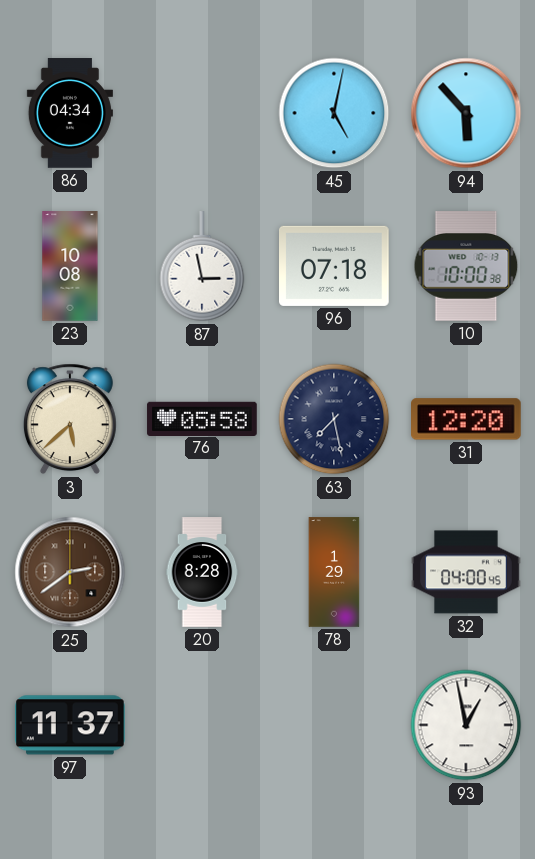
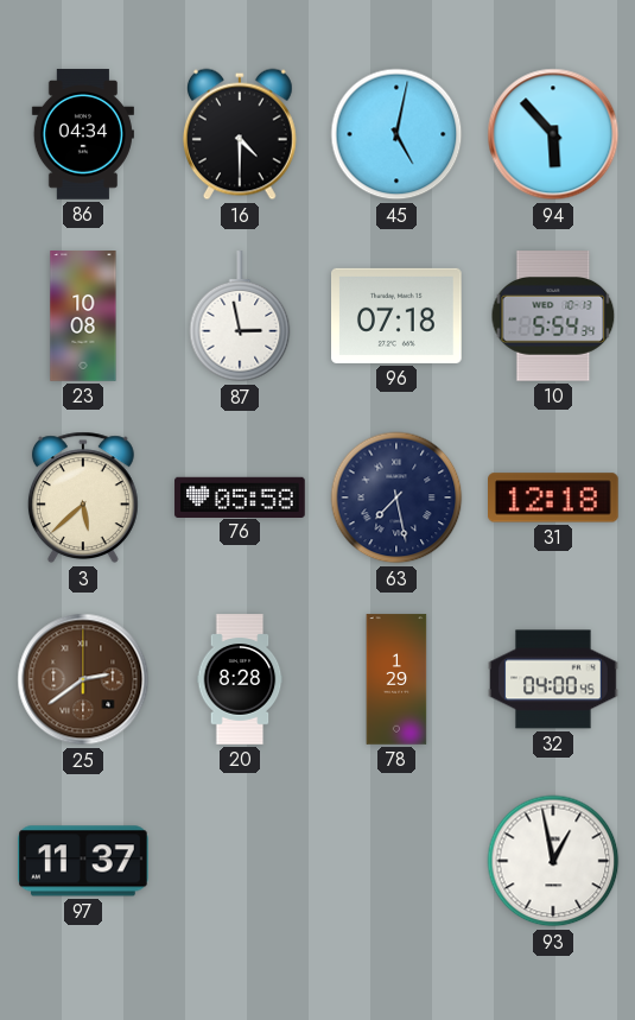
16: none -> 4:30
10: 10:00 -> 5:54
31: 12:20 -> 12:18
